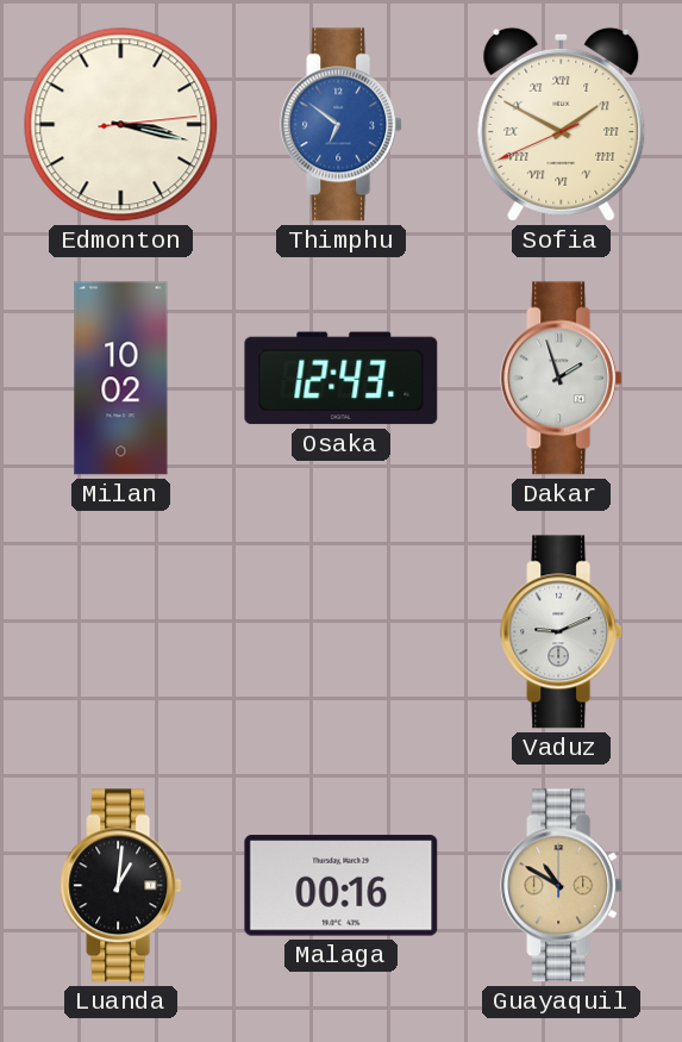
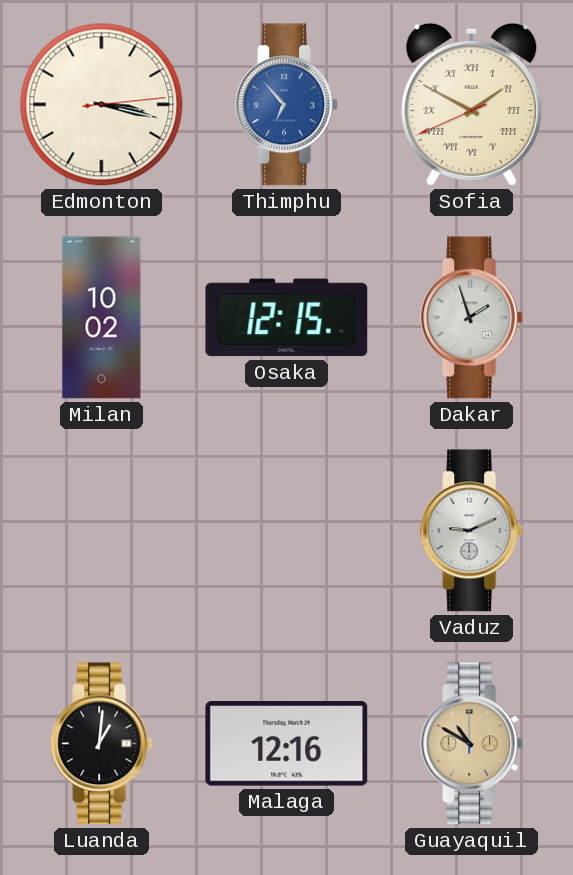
Thimphu: 6:51 -> 6:53
Osaka: 12:43 -> 12:15
Malaga: 00:16 -> 12:16
